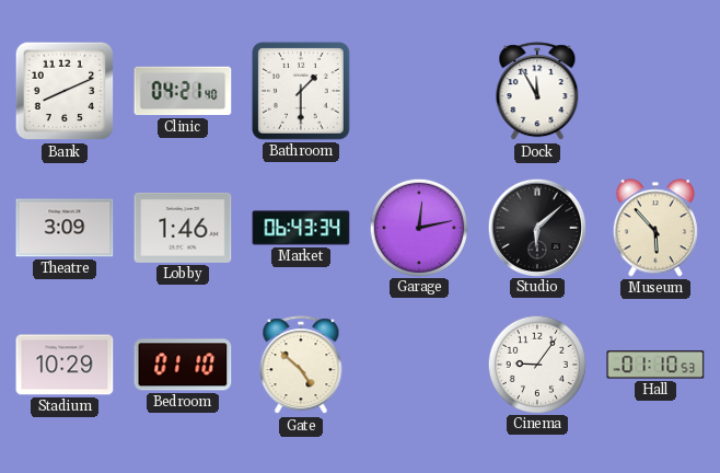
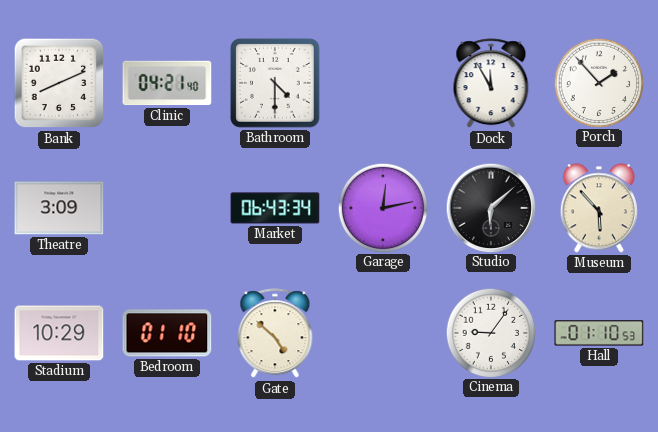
Bathroom: 1:30 -> 4:30
Porch: none -> 1:53
Lobby: 1:46 -> none
